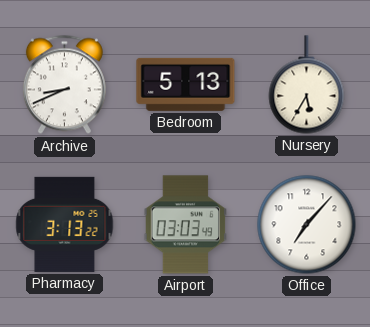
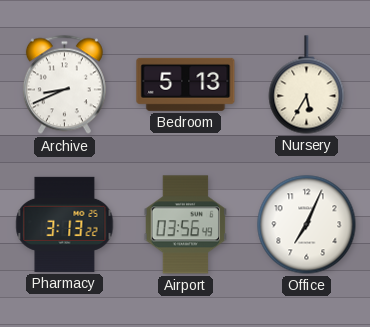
Airport: 03:03 -> 03:56
Office: 7:07 -> 7:04
